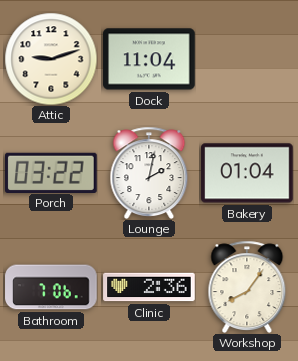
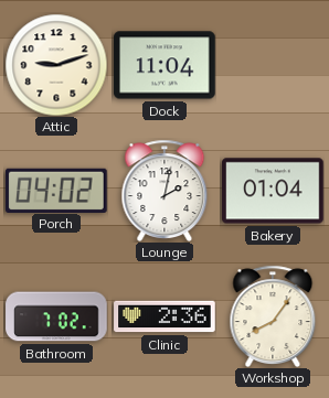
Porch: 03:22 -> 04:02
Bathroom: 7:06 -> 7:02
